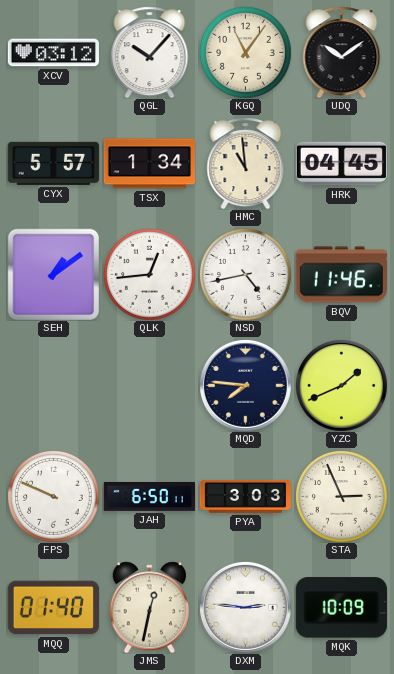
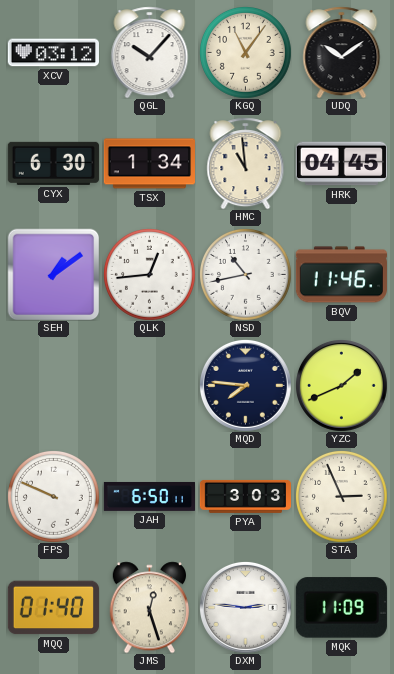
CYX: 5:57 -> 6:30
NSD: 4:43 -> 10:43
JMS: 12:32 -> 12:27
MQK: 10:09 -> 11:09
